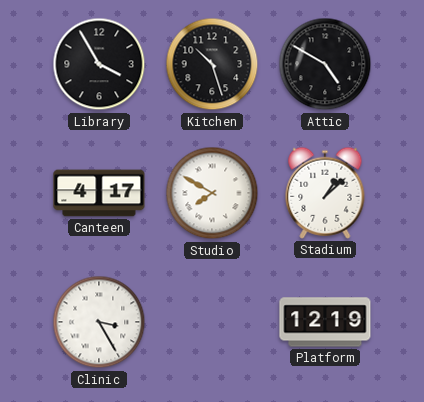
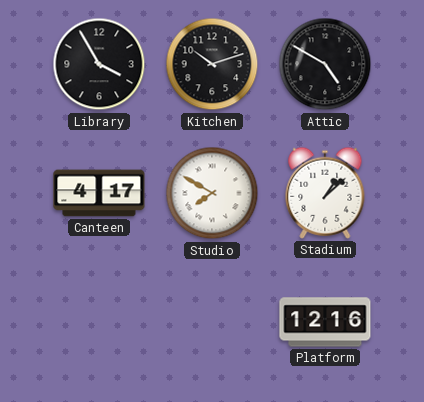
Kitchen: 10:27 -> 10:12
Clinic: 3:25 -> none
Platform: 12:19 -> 12:16
